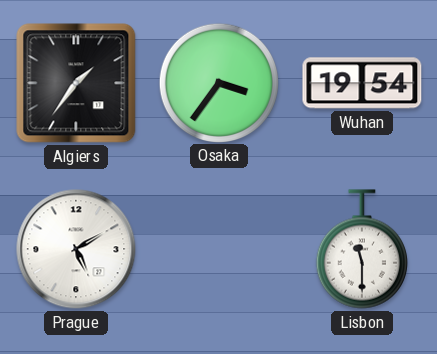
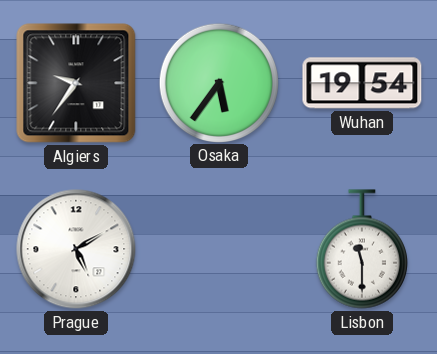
Algiers: 1:36 -> 9:36
Osaka: 3:36 -> 5:36
